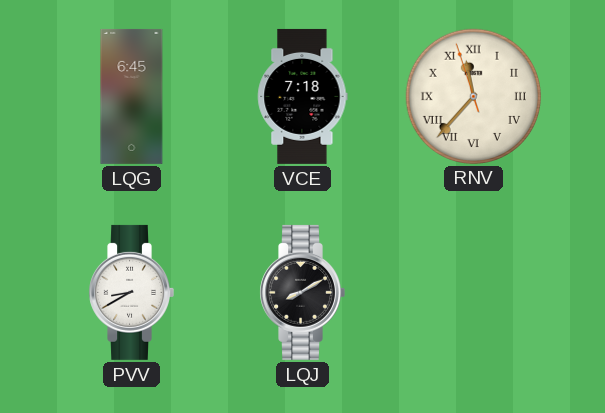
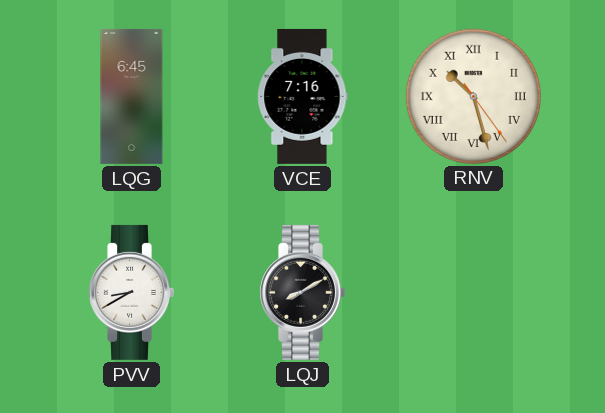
VCE: 7:18 -> 7:16
RNV: 11:36 -> 10:27
